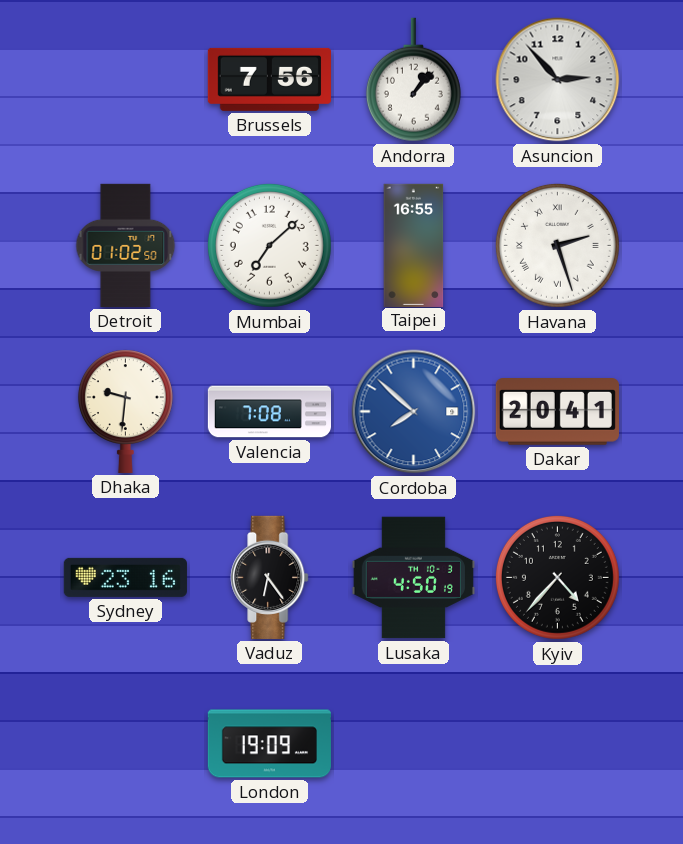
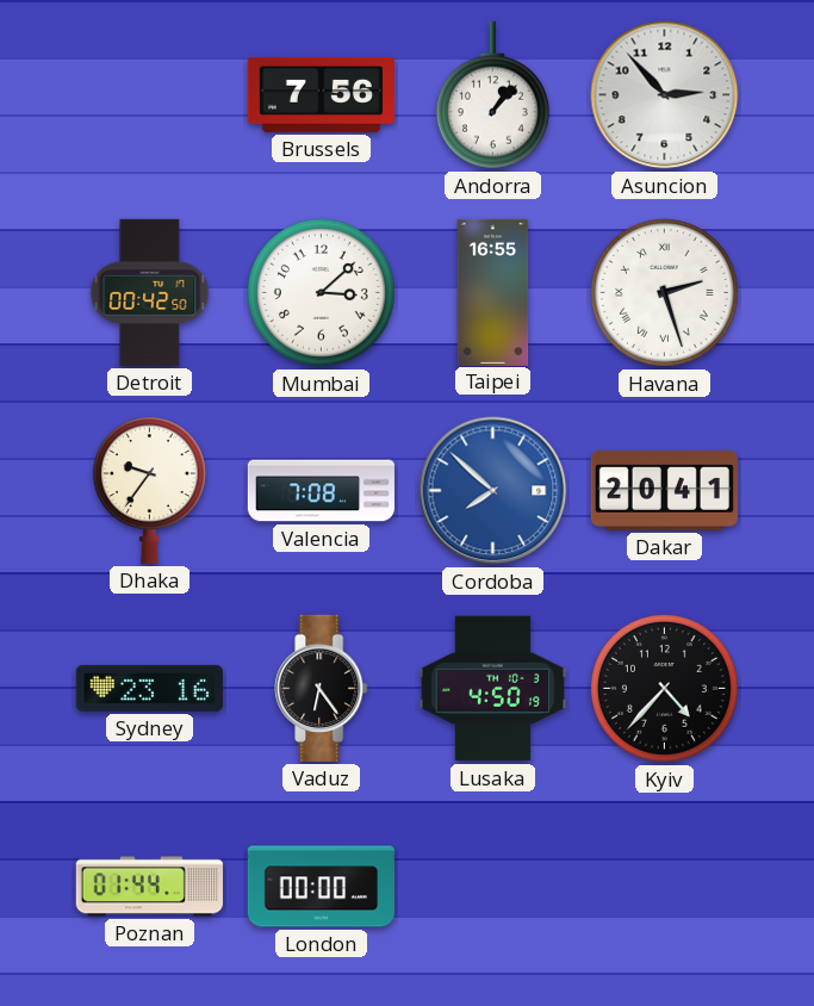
Detroit: 01:02 -> 00:42
Mumbai: 7:08 -> 3:08
Dhaka: 9:31 -> 9:36
Poznan: none -> 01:44
London: 19:09 -> 00:00
